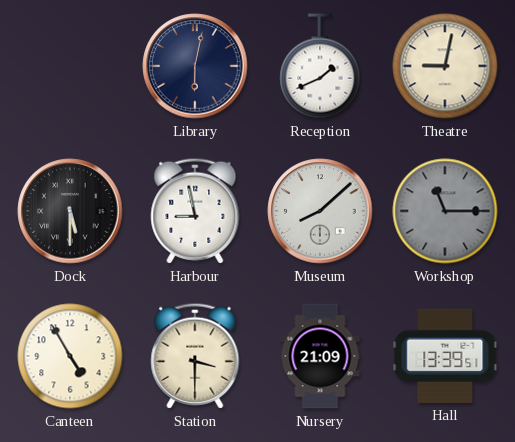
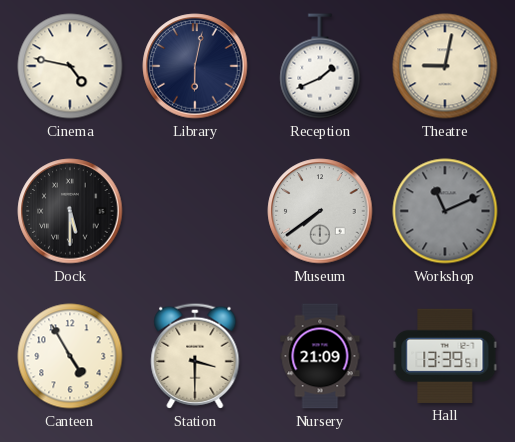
Cinema: none -> 4:47
Harbour: 8:58 -> none
Museum: 8:08 -> 7:39
Workshop: 11:15 -> 11:11
